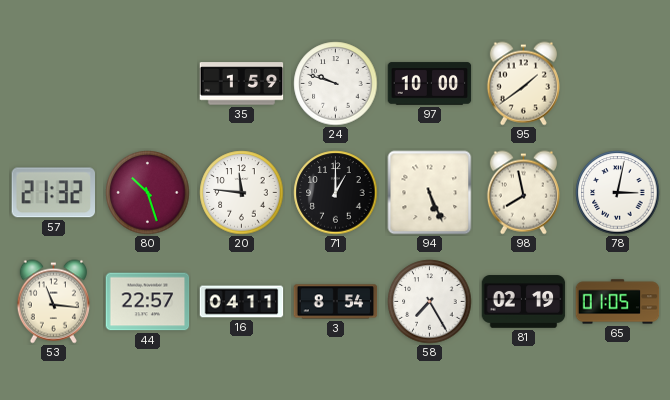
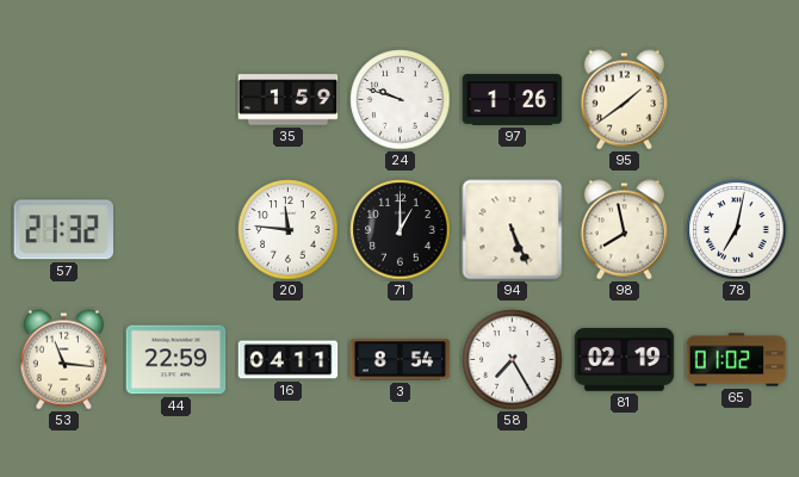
97: 10:00 -> 1:26
80: 10:27 -> none
78: 3:02 -> 7:02
44: 22:57 -> 22:59
65: 01:05 -> 01:02
